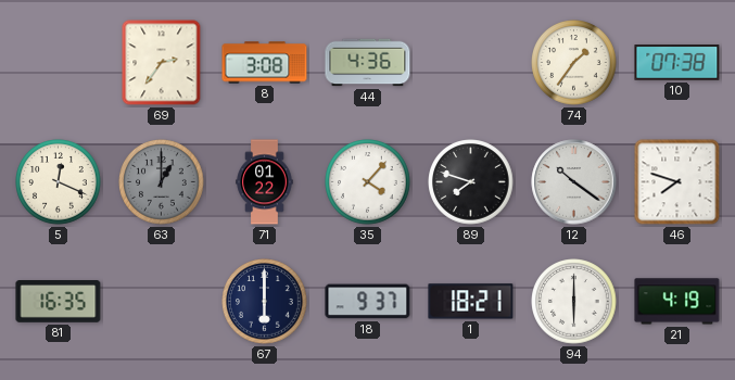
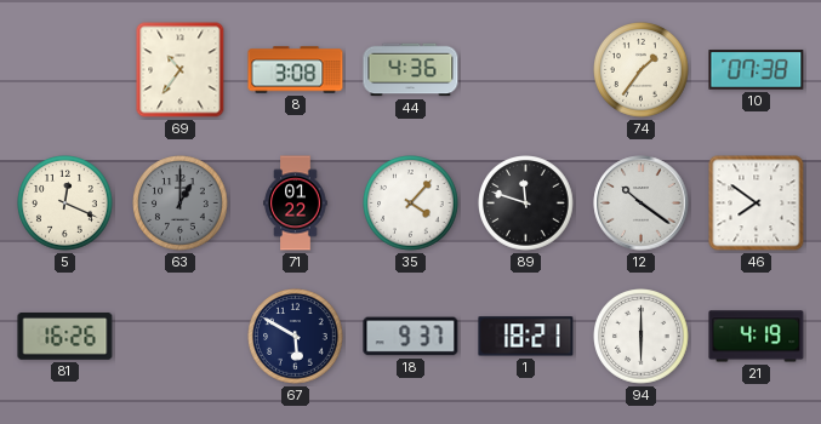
69: 2:36 -> 10:36
89: 7:48 -> 11:48
46: 7:48 -> 7:51
81: 16:35 -> 16:26
67: 6:00 -> 5:50
